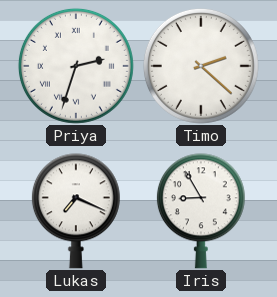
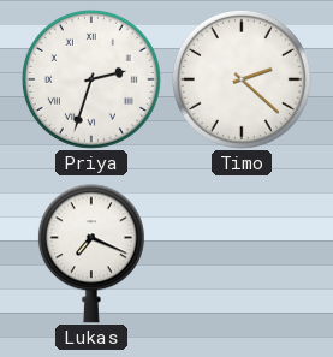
Iris: 8:55 -> none
